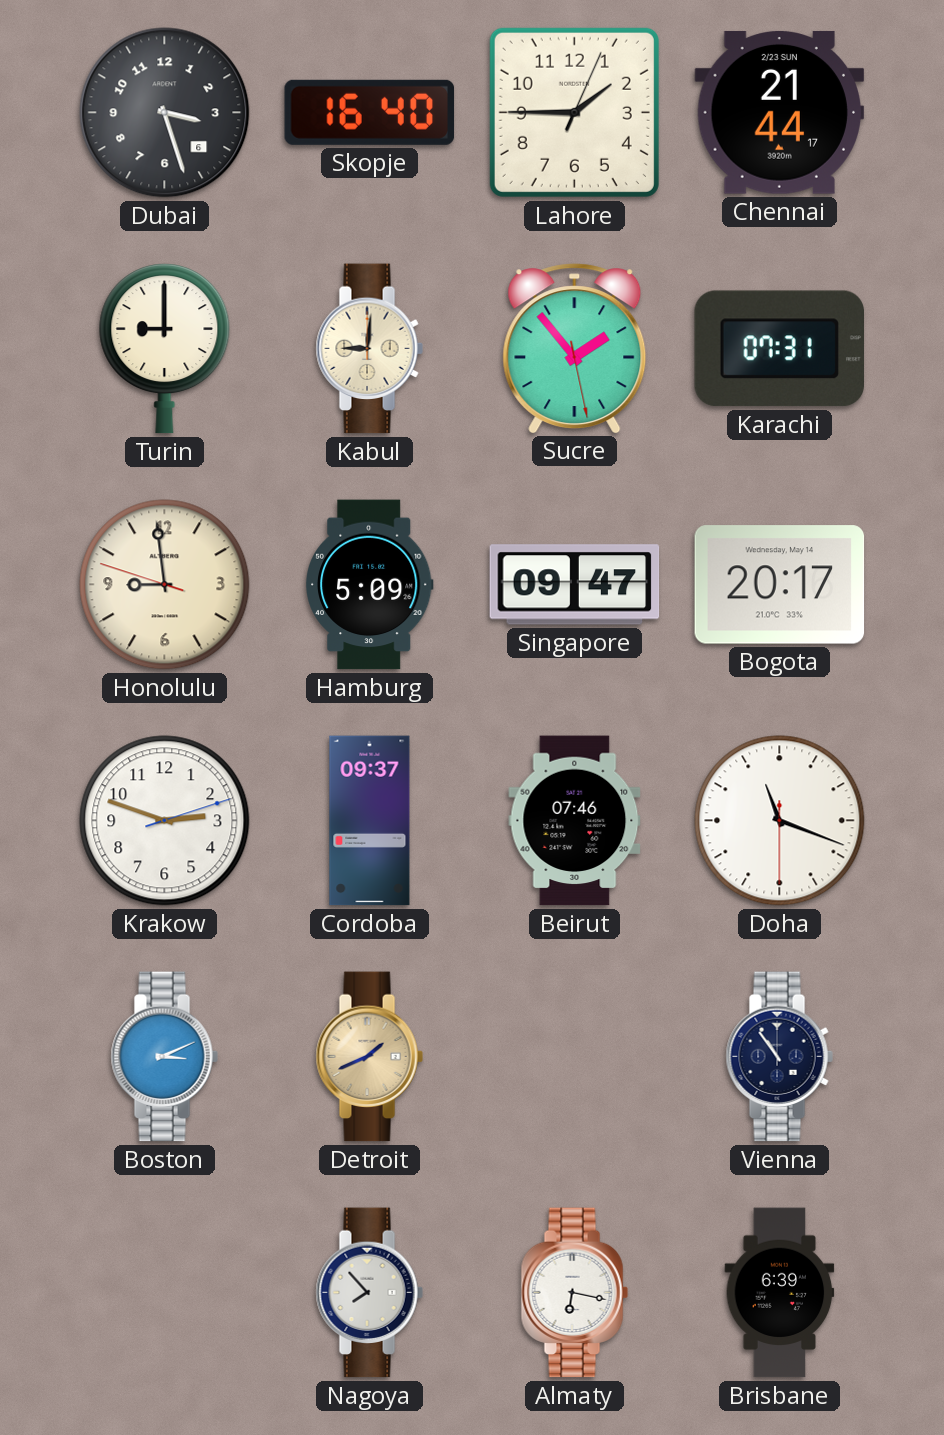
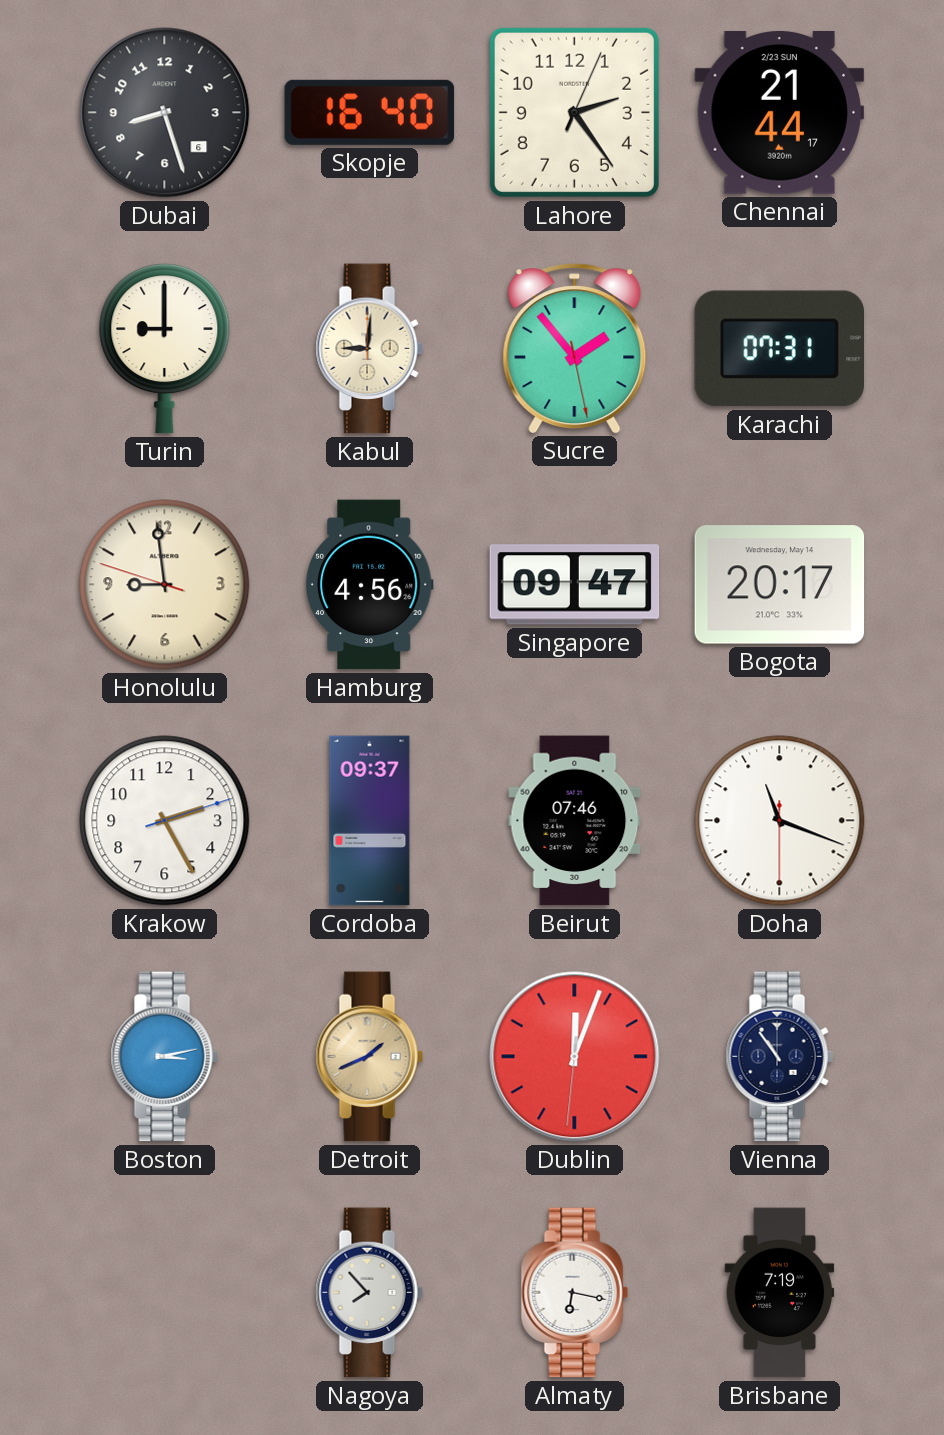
Dubai: 3:27 -> 8:27
Lahore: 1:45 -> 2:24
Hamburg: 5:09 -> 4:56
Krakow: 2:48 -> 2:25
Boston: 3:11 -> 3:13
Dublin: none -> 12:03
Brisbane: 6:39 -> 7:19
